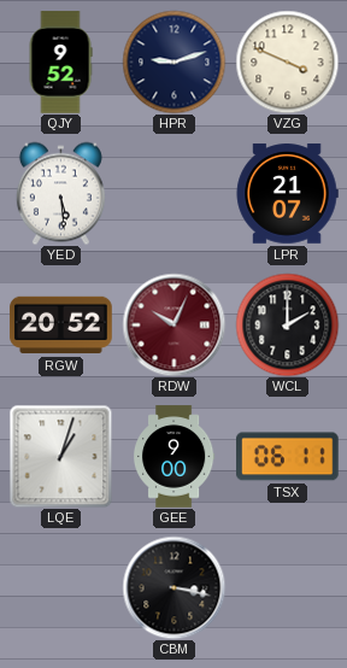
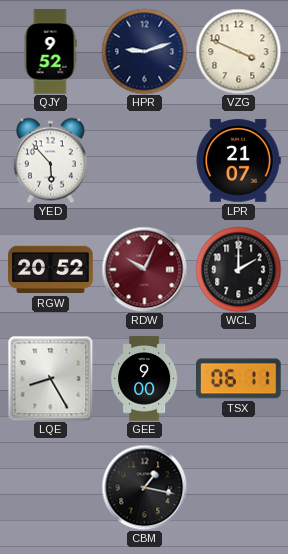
YED: 5:29 -> 5:53
LQE: 1:03 -> 8:25
CBM: 3:17 -> 1:17
